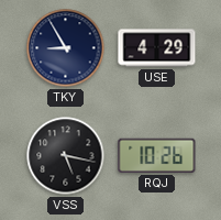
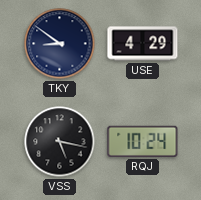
TKY: 8:55 -> 8:51
RQJ: 10:26 -> 10:24
